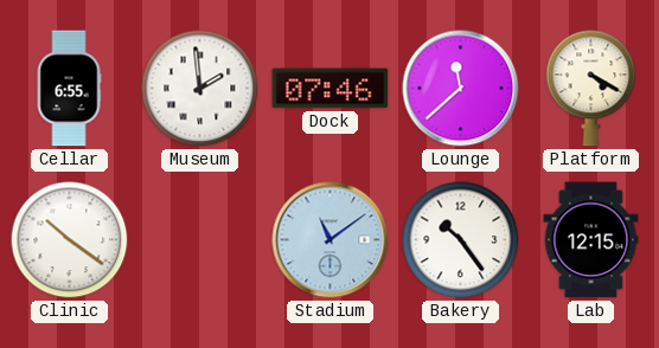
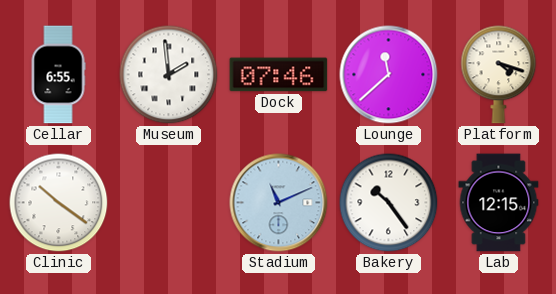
Platform: 4:20 -> 4:18
Stadium: 11:09 -> 11:11
